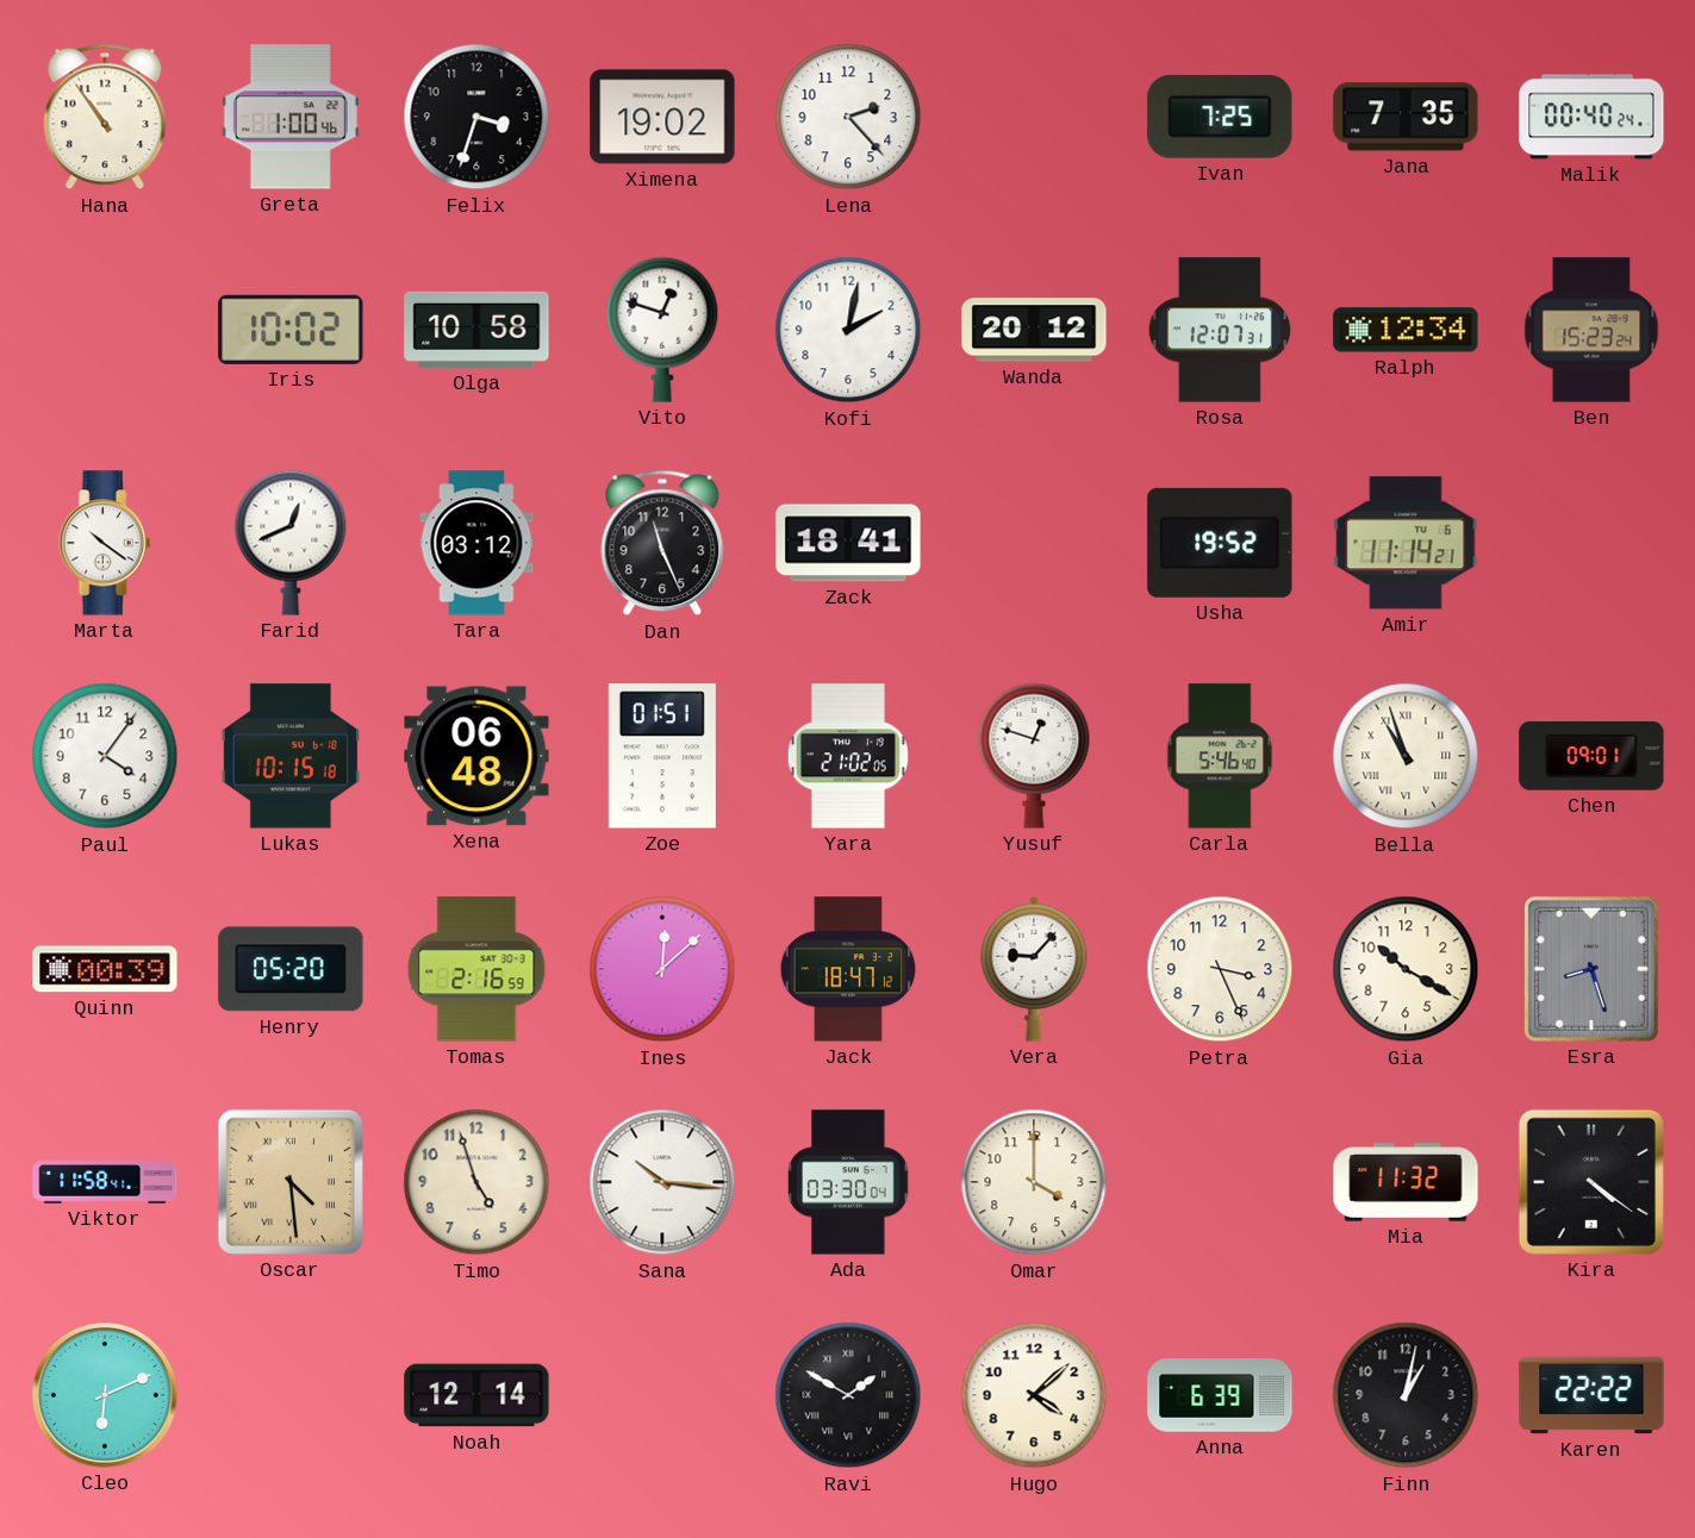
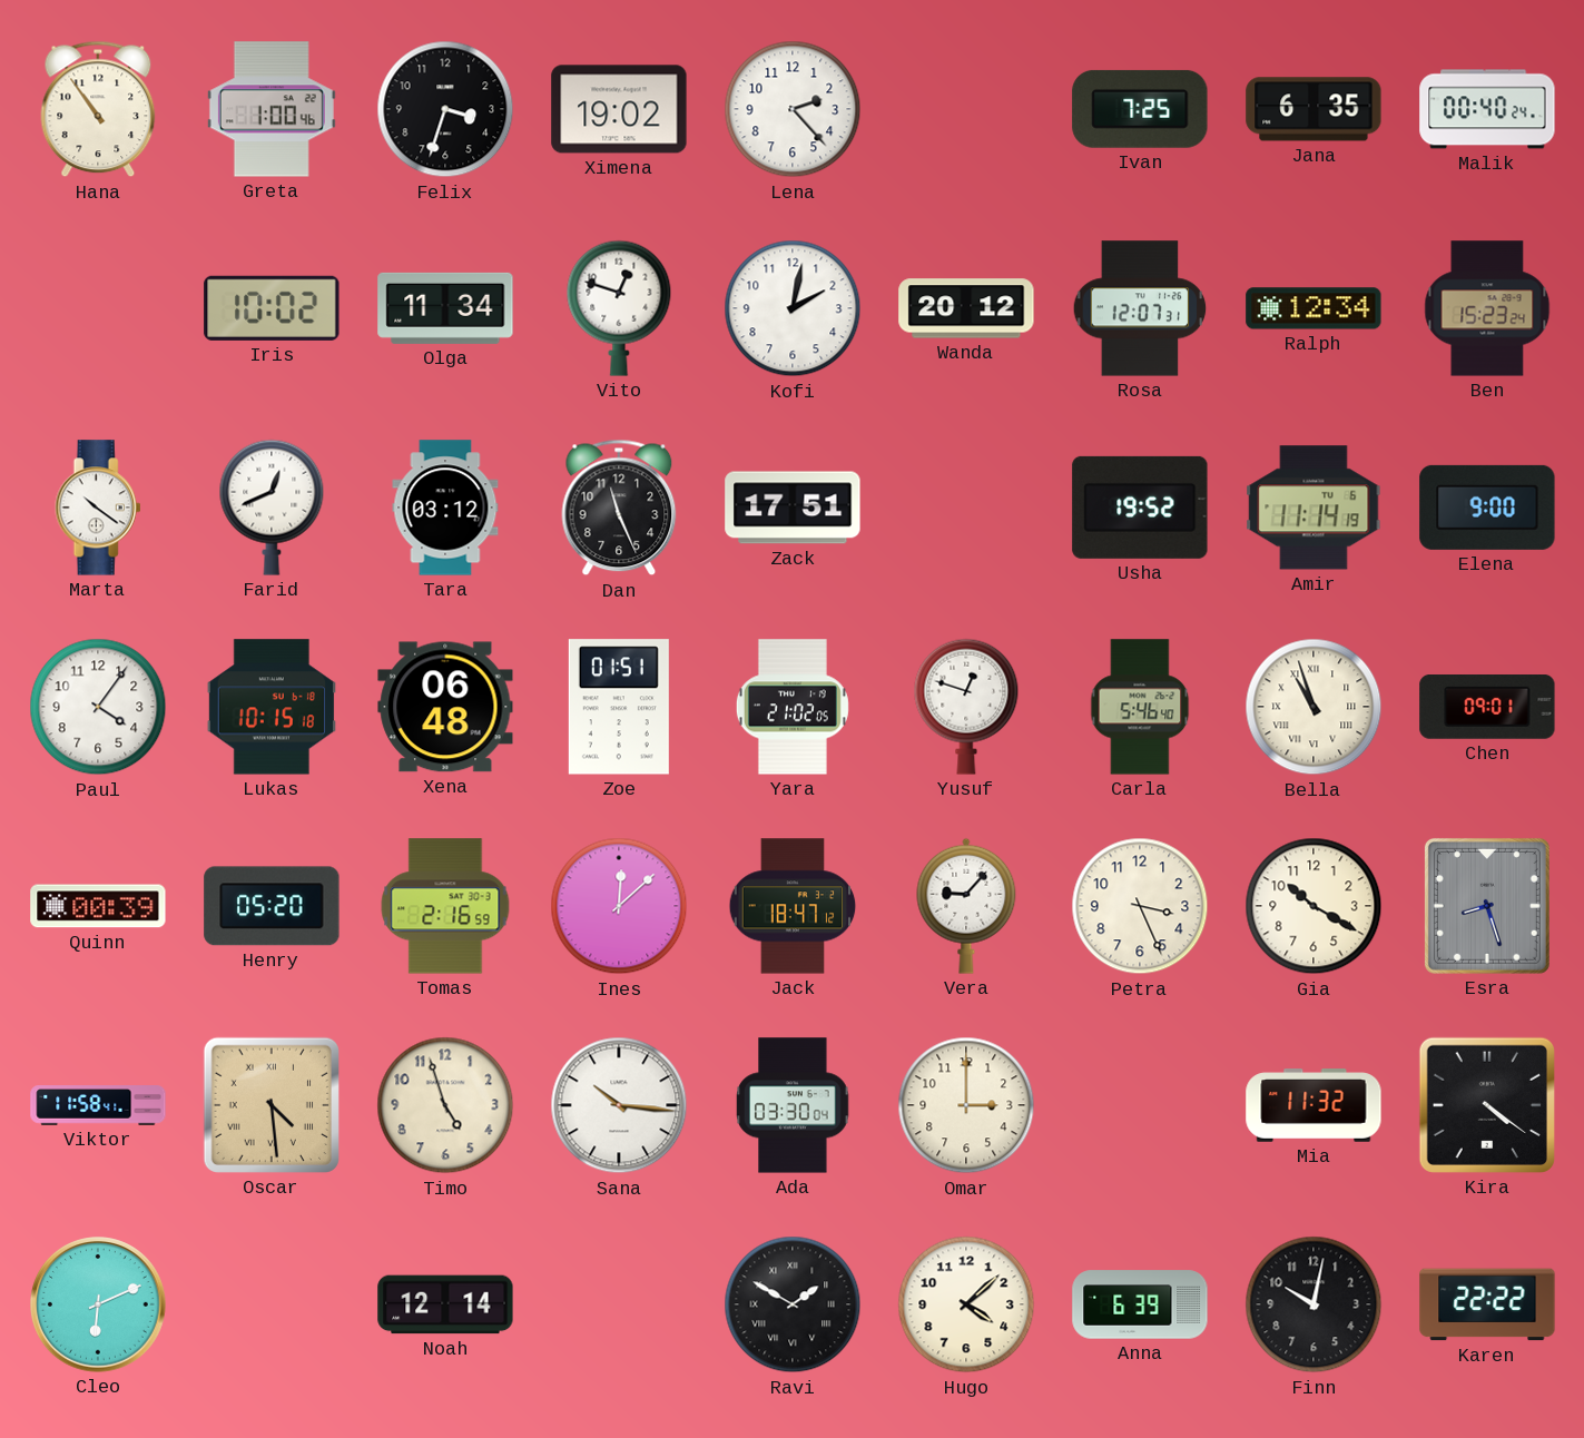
Jana: 7:35 -> 6:35
Olga: 10:58 -> 11:34
Zack: 18:41 -> 17:51
Amir: 11:14:21 -> 11:14:19
Elena: none -> 9:00
Omar: 4:00 -> 3:00
Finn: 1:02 -> 10:02
